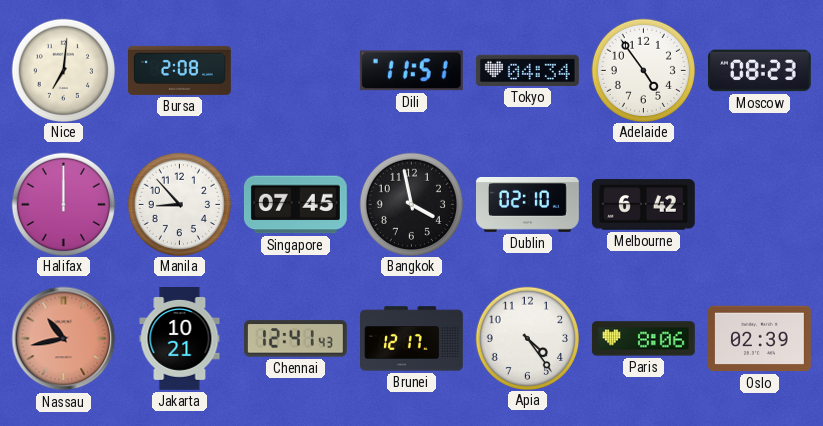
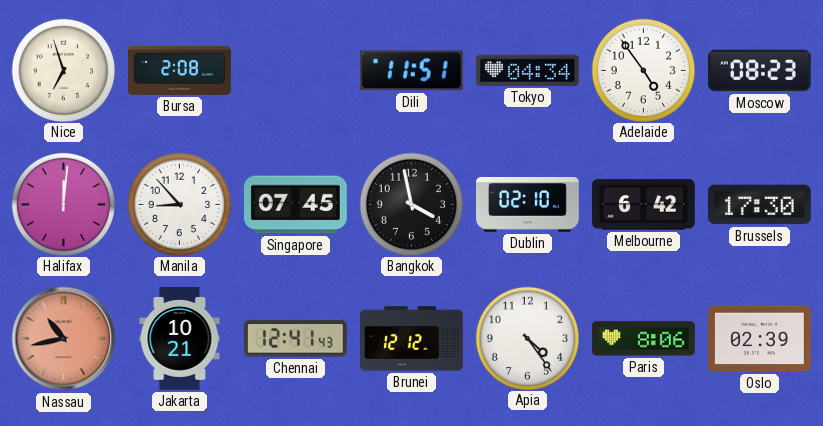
Nice: 7:01 -> 6:57
Halifax: 12:00 -> 12:01
Brussels: none -> 17:30
Brunei: 12:17 -> 12:12
